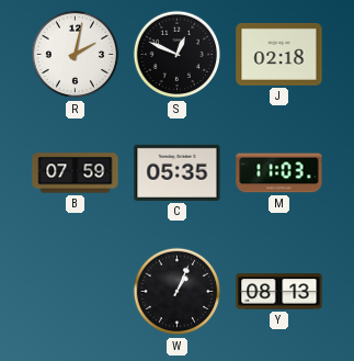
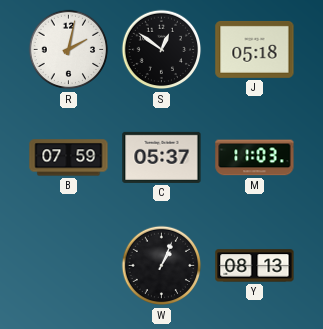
S: 12:49 -> 12:51
J: 02:18 -> 05:18
C: 05:35 -> 05:37
